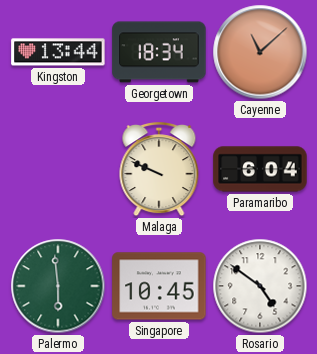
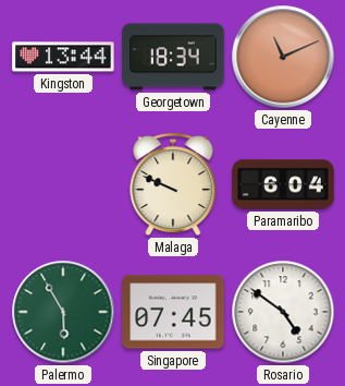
Cayenne: 11:08 -> 11:11
Palermo: 5:59 -> 5:55
Singapore: 10:45 -> 07:45
